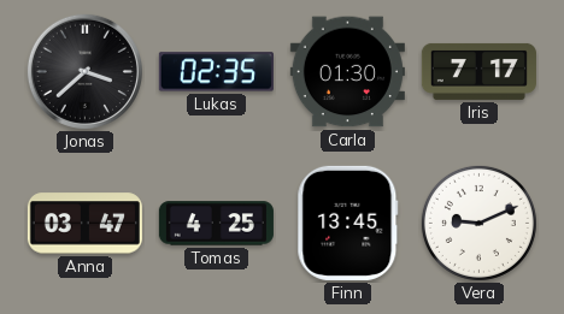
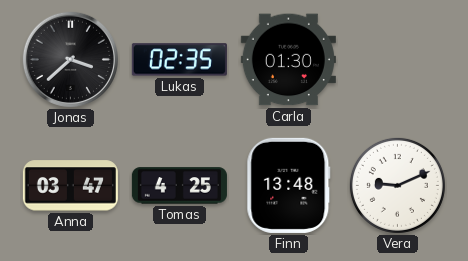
Iris: 7:17 -> none
Finn: 13:45 -> 13:48
